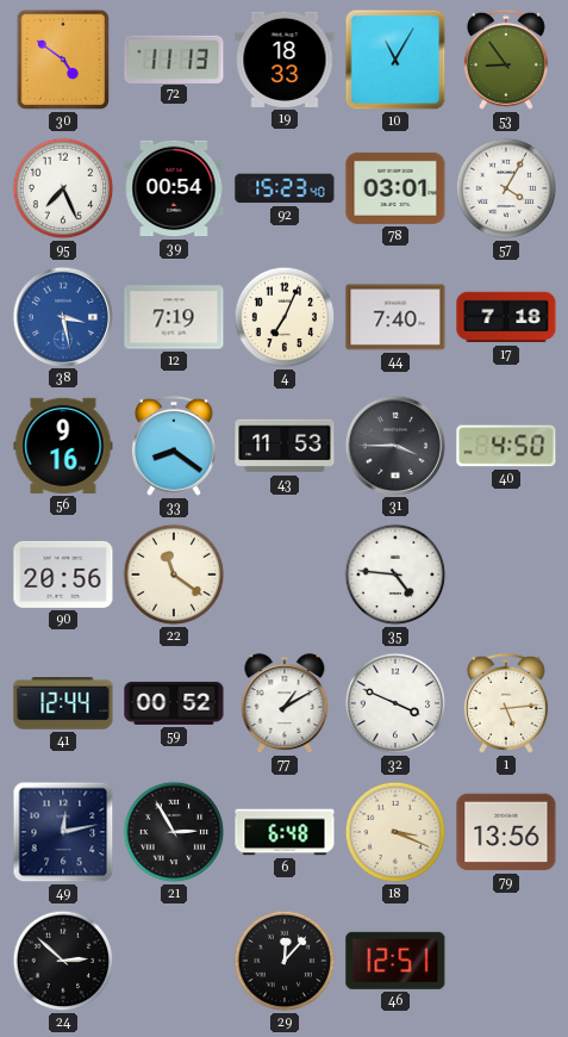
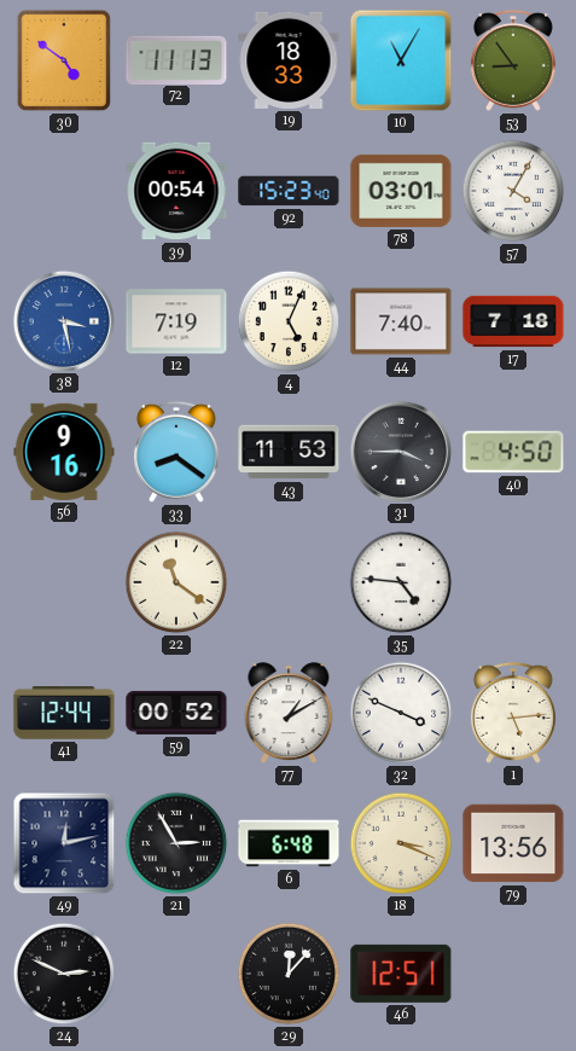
95: 7:26 -> none
4: 7:04 -> 5:04
90: 20:56 -> none
24: 2:52 -> 2:49
